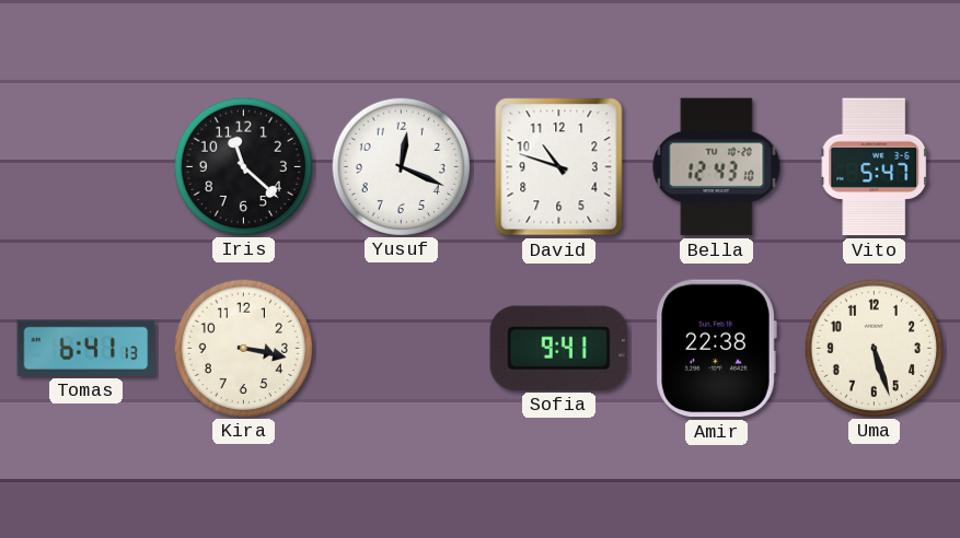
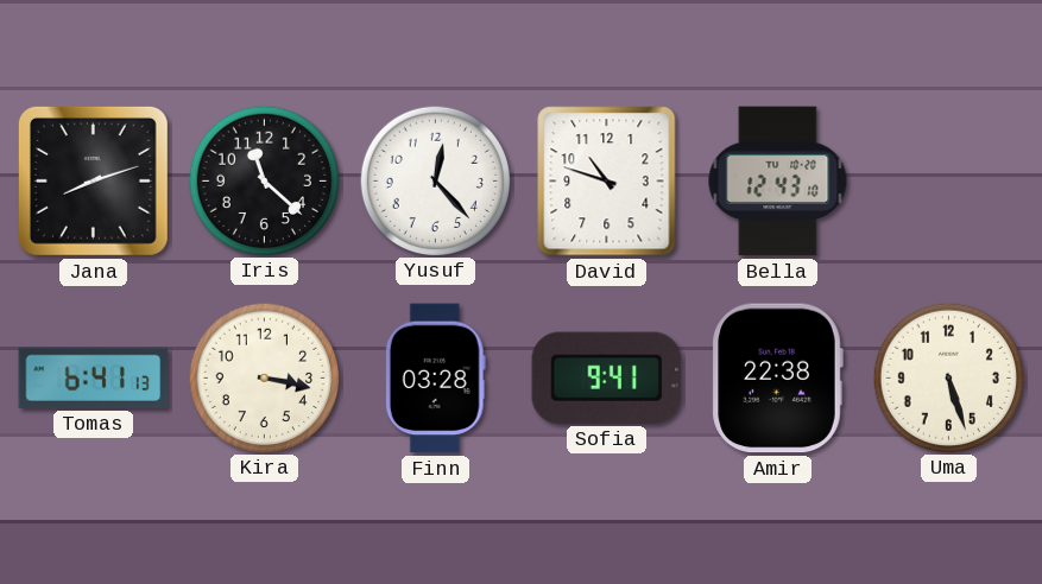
Jana: none -> 8:12
Yusuf: 12:19 -> 12:23
Vito: 5:47 -> none
Finn: none -> 03:28
